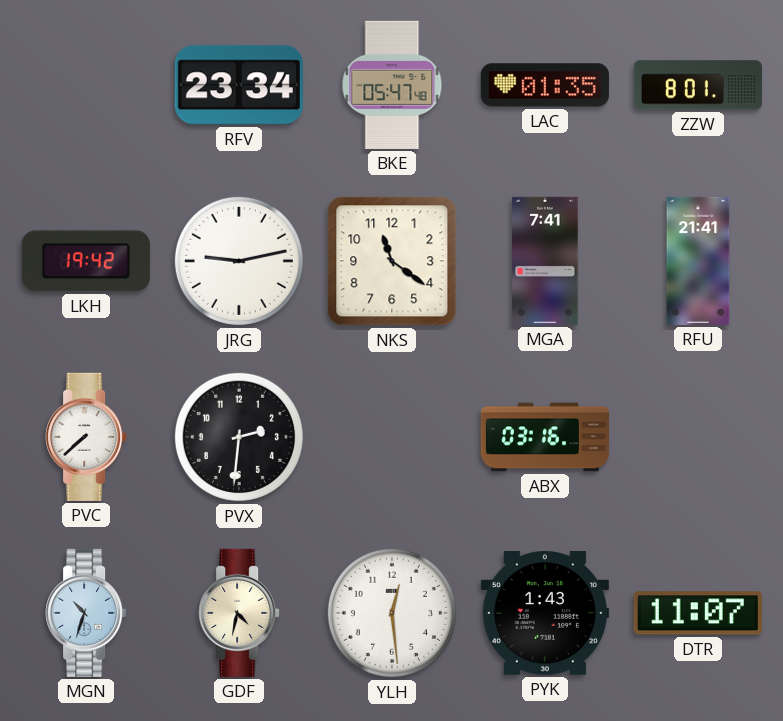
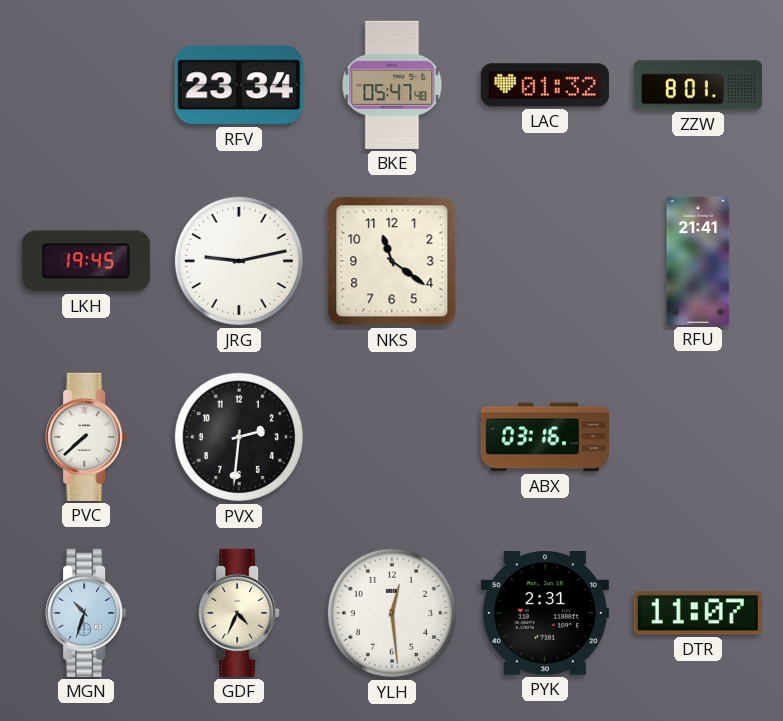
LAC: 01:35 -> 01:32
LKH: 19:42 -> 19:45
MGA: 7:41 -> none
GDF: 4:32 -> 4:34
PYK: 1:43 -> 2:31
